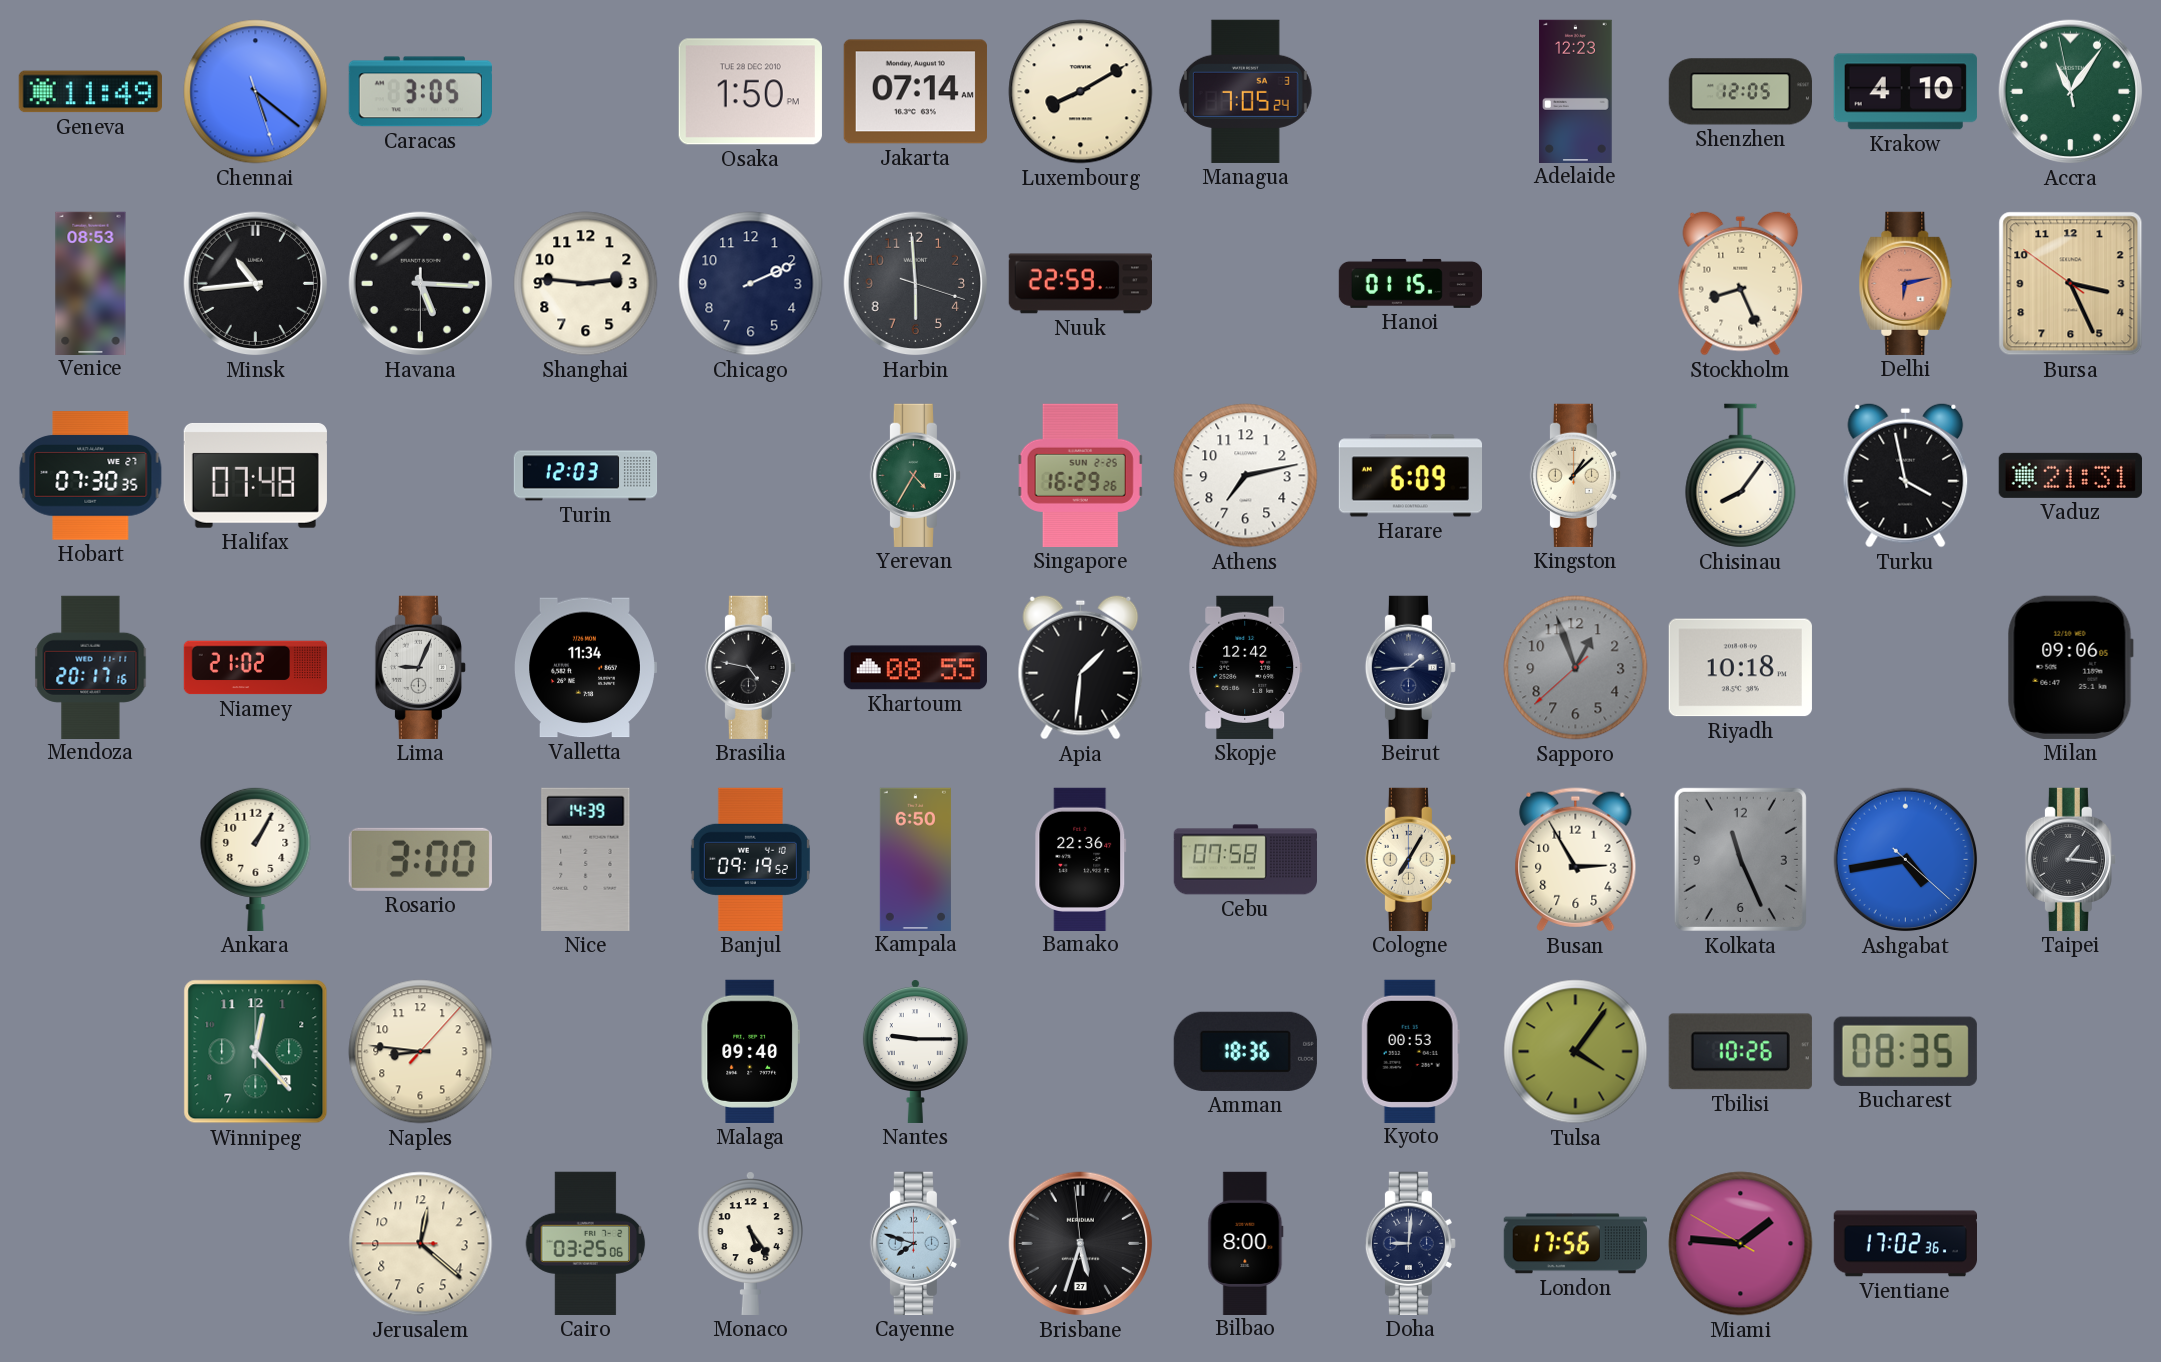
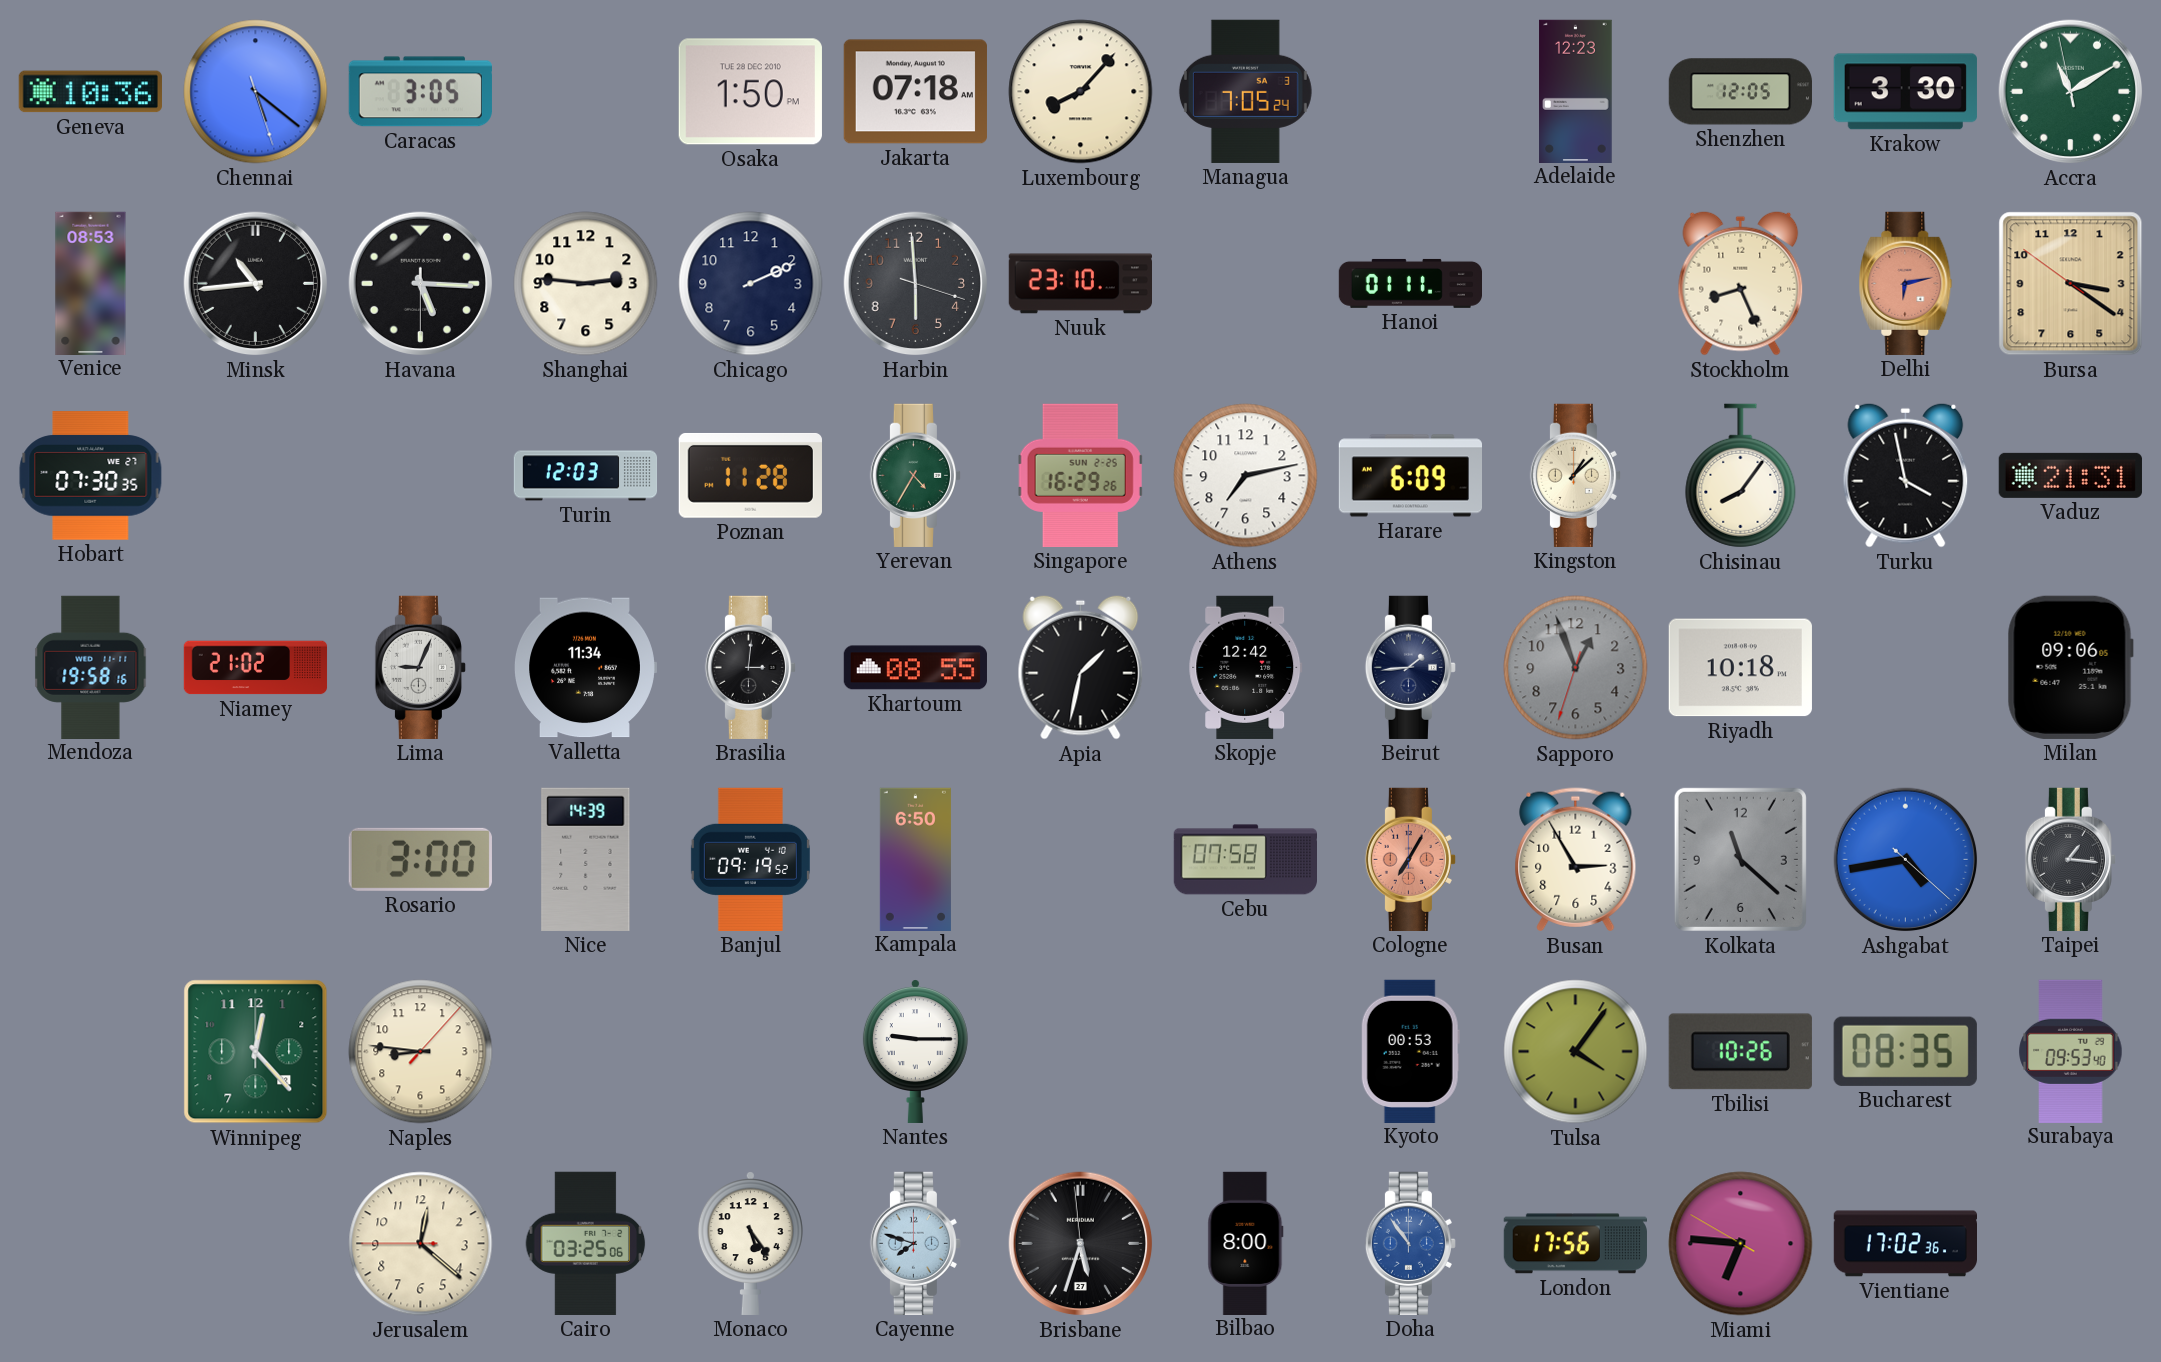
Geneva: 11:49 -> 10:36
Jakarta: 07:14 -> 07:18
Luxembourg: 8:10 -> 8:07
Krakow: 4:10 -> 3:30
Accra: 11:05 -> 11:09
Nuuk: 22:59 -> 23:10
Hanoi: 01:15 -> 01:11
Bursa: 3:25 -> 3:20
Halifax: 07:48 -> none
Poznan: none -> 11:28
Mendoza: 20:17 -> 19:58
Brasilia: 4:47 -> 3:01
Apia: 1:31 -> 1:32
Sapporo: 12:56:38 -> 12:56:33
Ankara: 1:05 -> none
Bamako: 22:36 -> none
Cologne dial: cream -> salmon
Kolkata: 11:26 -> 11:22
Malaga: 09:40 -> none
Amman: 18:36 -> none
Surabaya: none -> 09:53
Doha: 9:01 -> 10:54
Doha dial: navy -> blue
Miami: 1:45 -> 6:45
